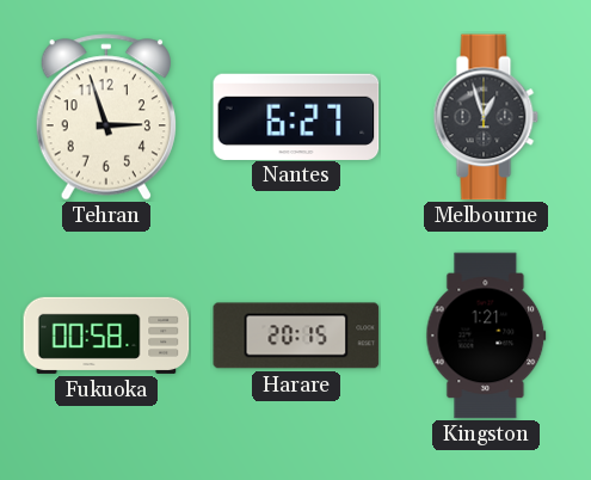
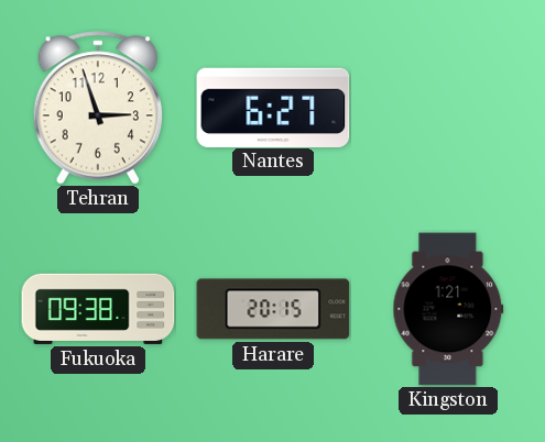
Melbourne: 12:57 -> none
Fukuoka: 00:58 -> 09:38
